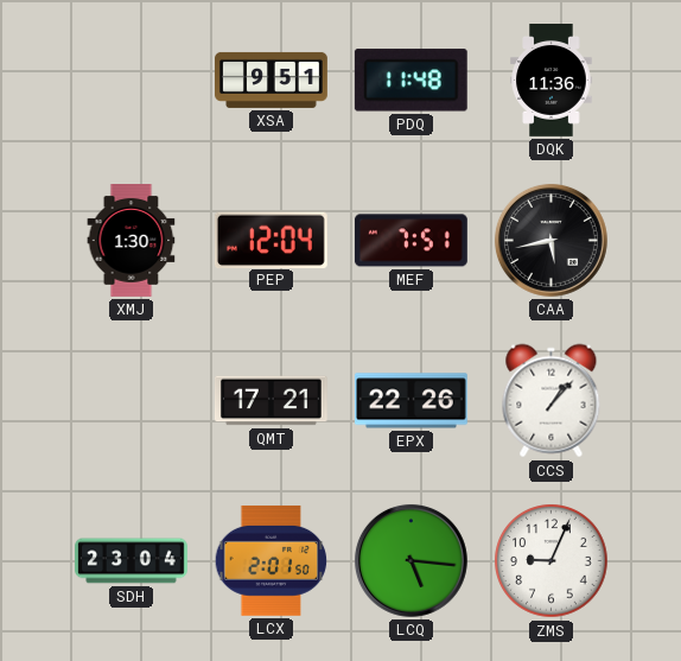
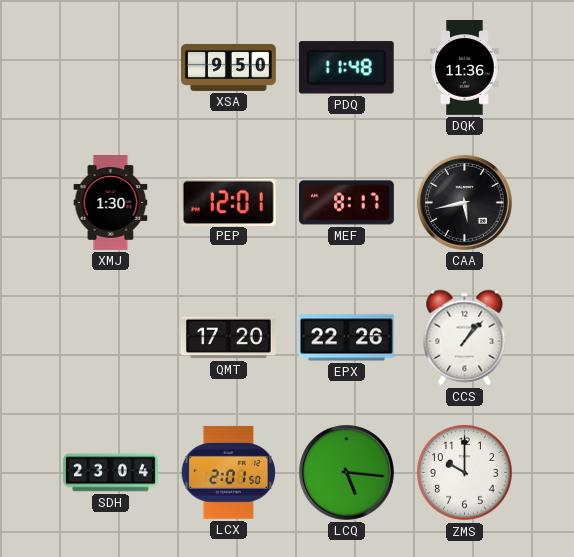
XSA: 9:51 -> 9:50
PEP: 12:04 -> 12:01
MEF: 7:51 -> 8:17
QMT: 17:21 -> 17:20
ZMS: 9:04 -> 10:00
